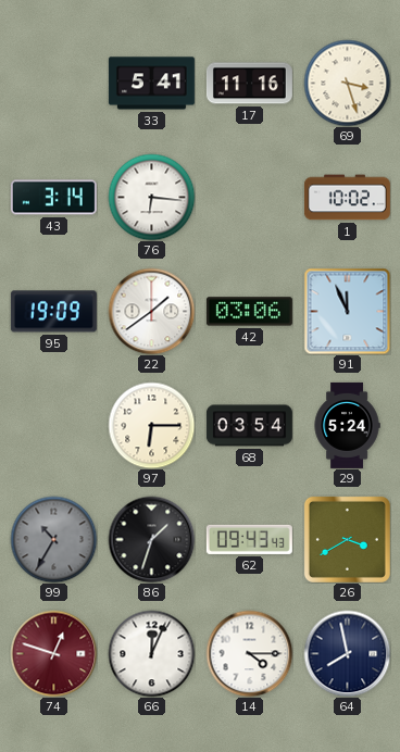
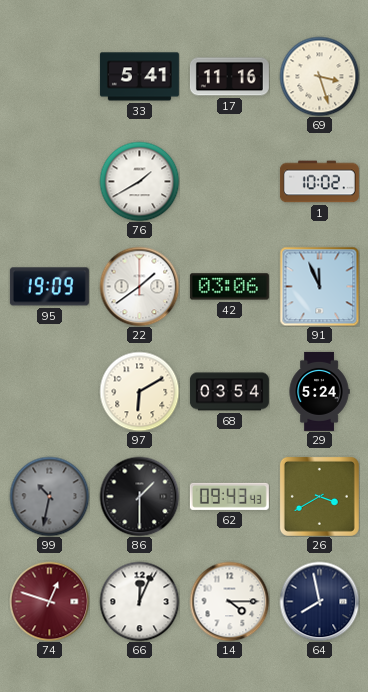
43: 3:14 -> none
76: 6:16 -> 1:40
97: 6:15 -> 6:10
99: 10:35 -> 10:32
86: 1:33 -> 1:30
